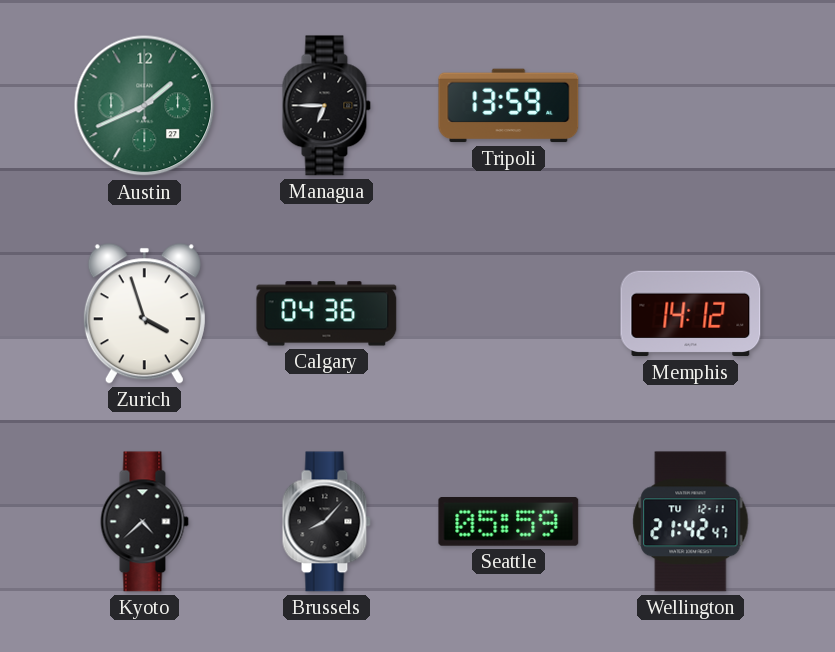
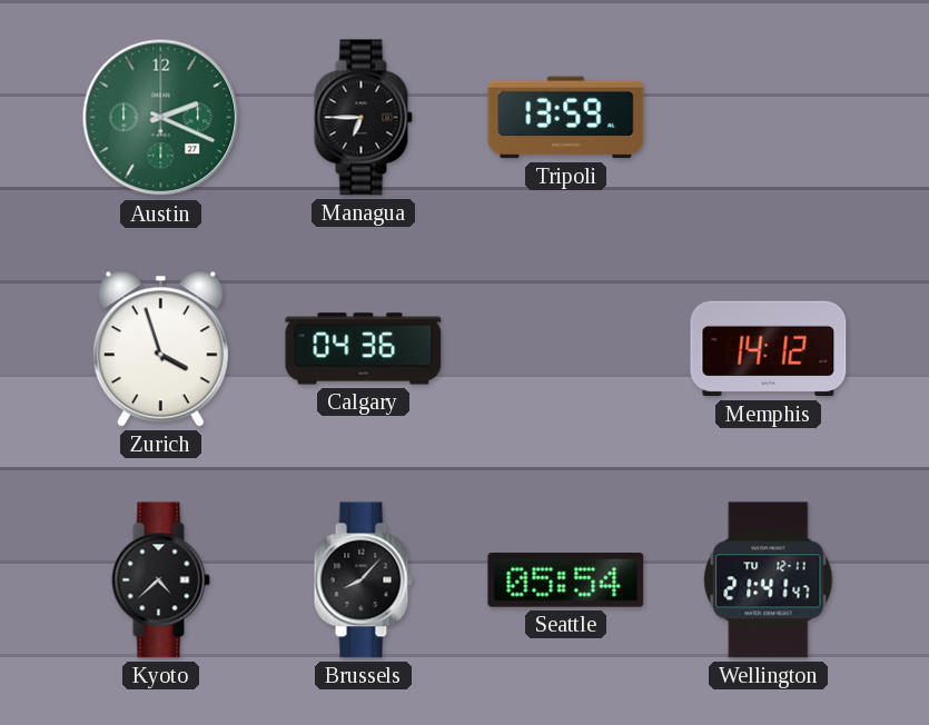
Austin: 1:41 -> 2:19
Seattle: 05:59 -> 05:54
Wellington: 21:42 -> 21:41
